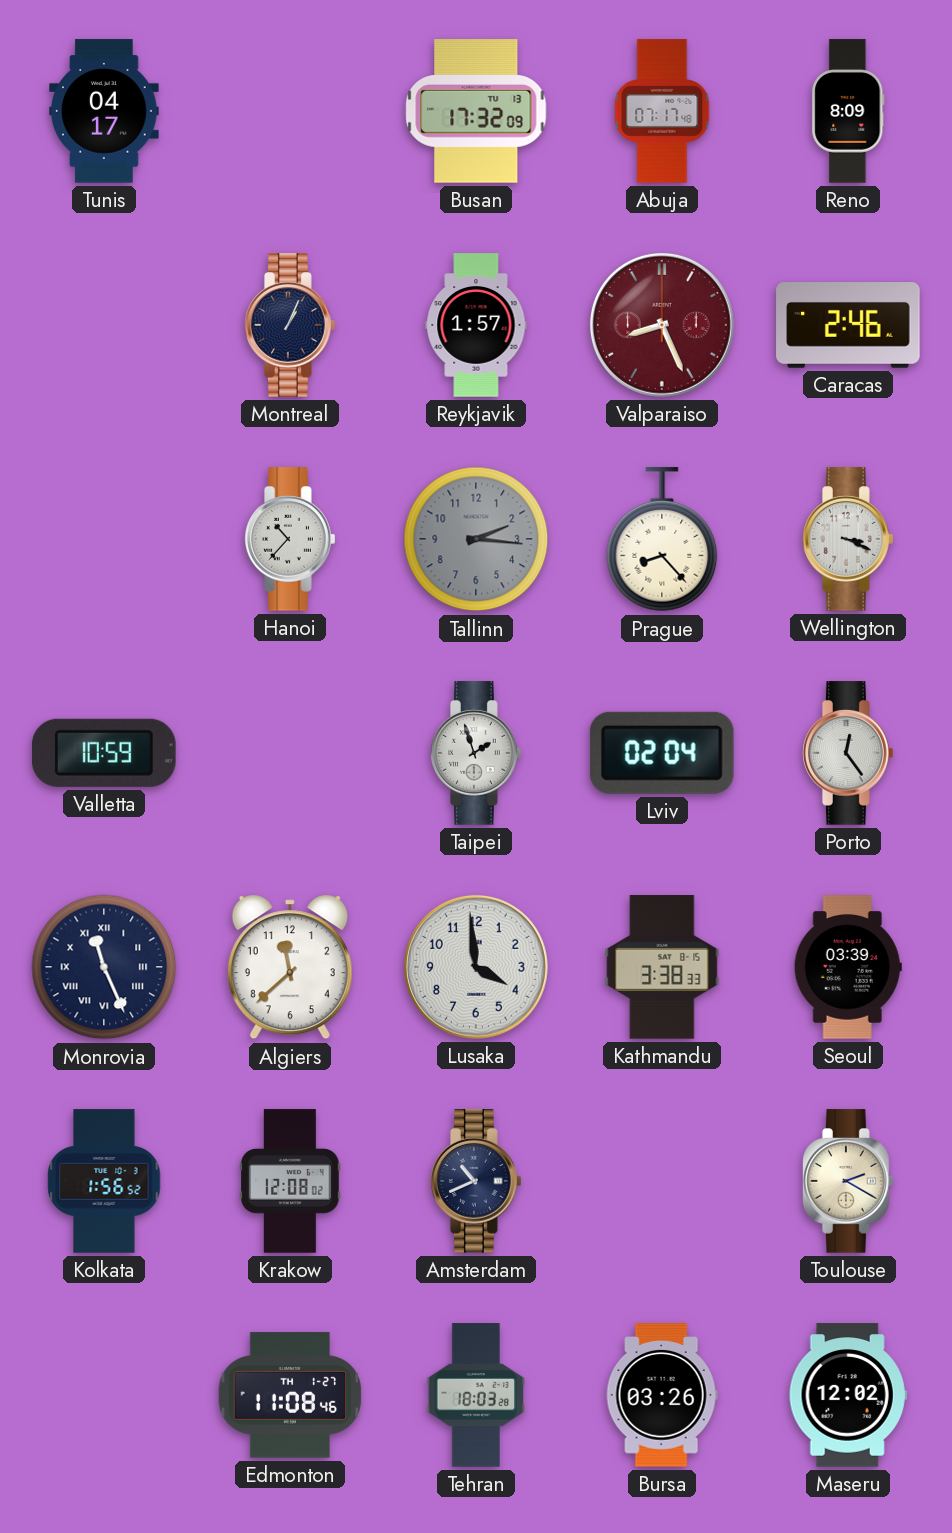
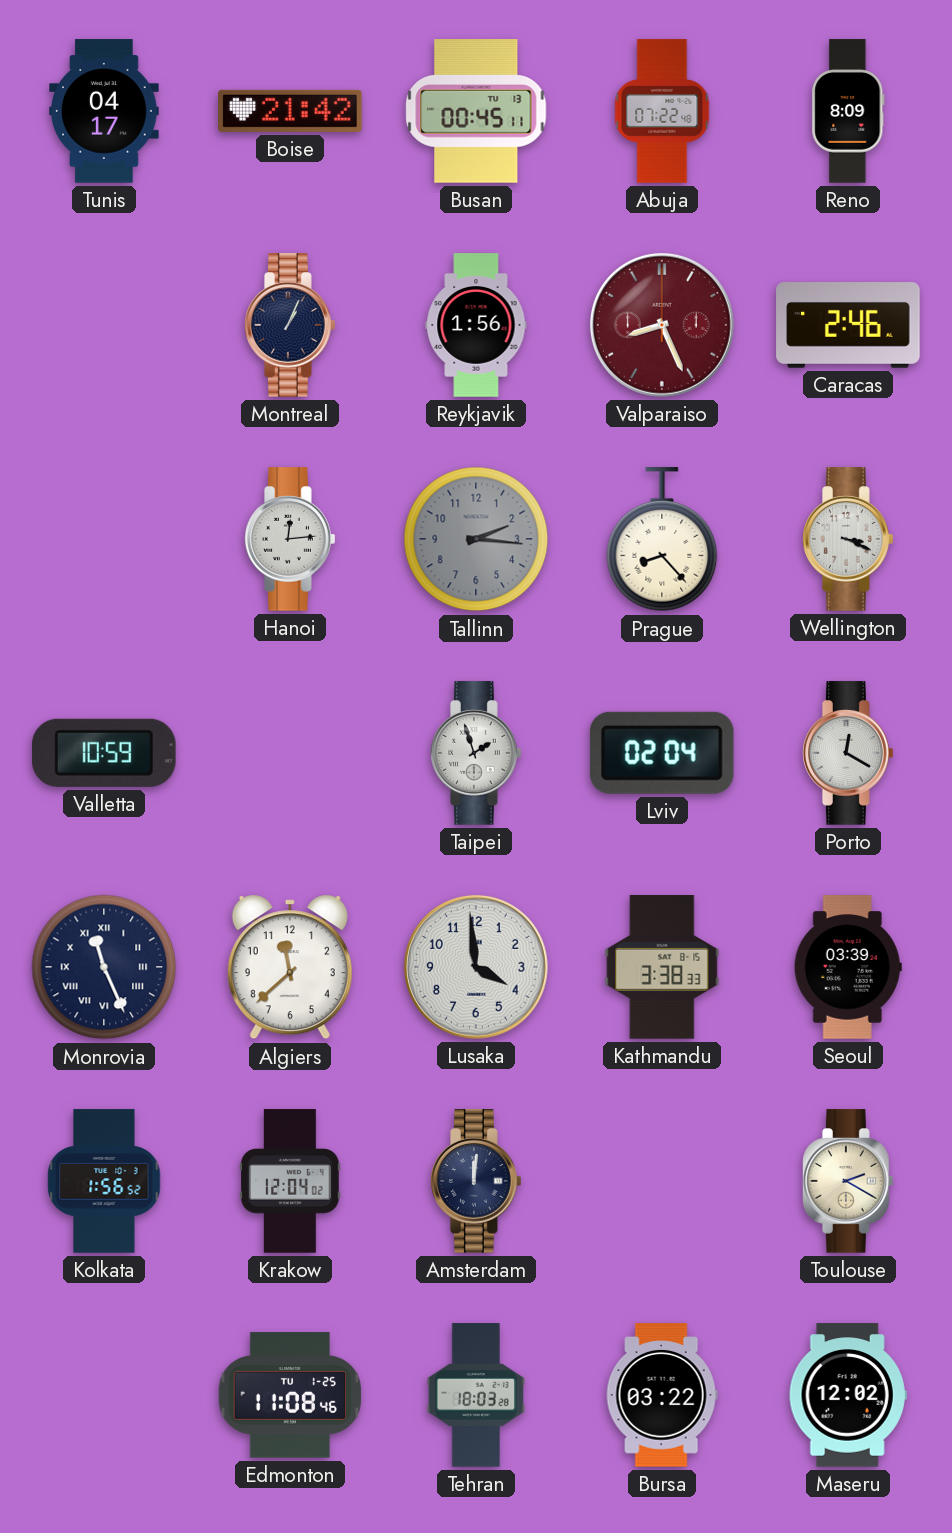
Boise: none -> 21:42
Busan: 17:32 -> 00:45
Abuja: 07:17 -> 07:22
Reykjavik: 1:57 -> 1:56
Hanoi: 10:37 -> 12:14
Porto: 12:24 -> 12:20
Krakow: 12:08 -> 12:04
Amsterdam: 10:41 -> 12:01
Edmonton date: TH 1-27 -> TU 1-25
Bursa: 03:26 -> 03:22
